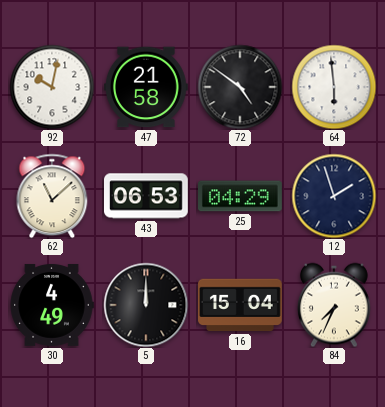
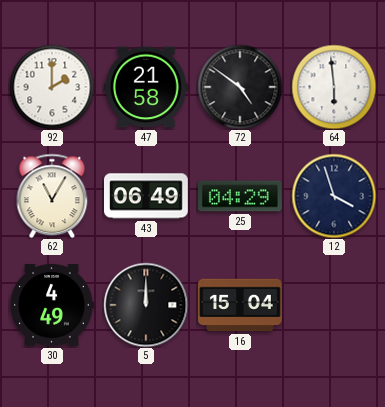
92: 10:02 -> 2:00
62: 11:08 -> 11:05
43: 06:53 -> 06:49
12: 1:57 -> 3:57
84: 7:34 -> none
